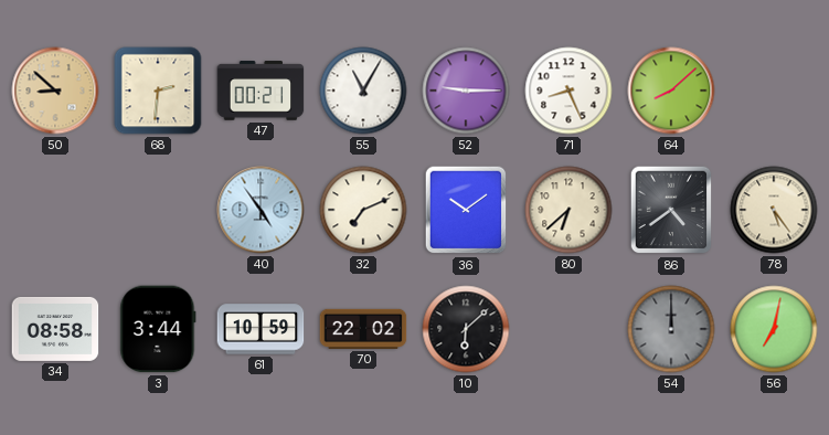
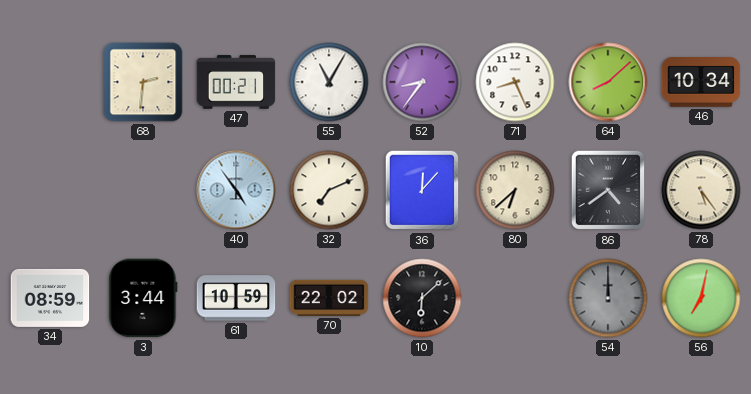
50: 8:52 -> none
52: 9:15 -> 8:36
46: none -> 10:34
36: 10:09 -> 12:07
34: 08:58 -> 08:59
